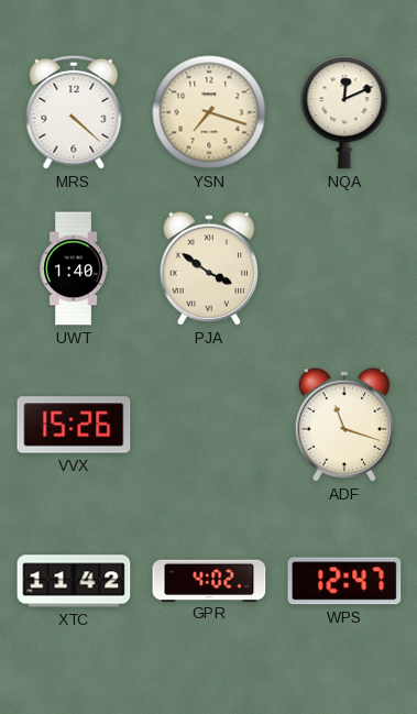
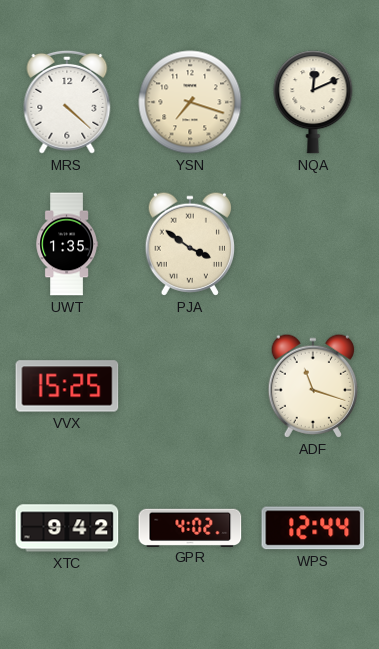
UWT: 1:40 -> 1:35
VVX: 15:26 -> 15:25
XTC: 11:42 -> 9:42
WPS: 12:47 -> 12:44
